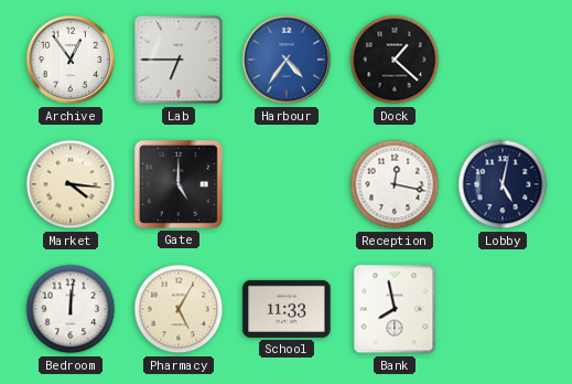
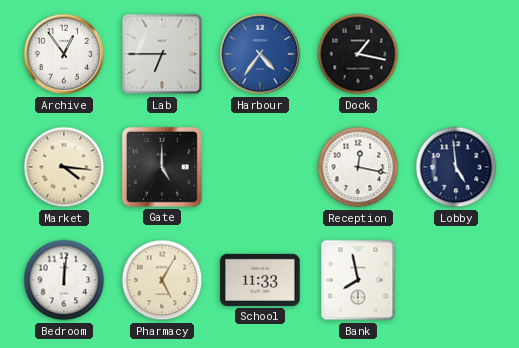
Dock: 1:22 -> 1:17
Lobby: 5:02 -> 4:59
